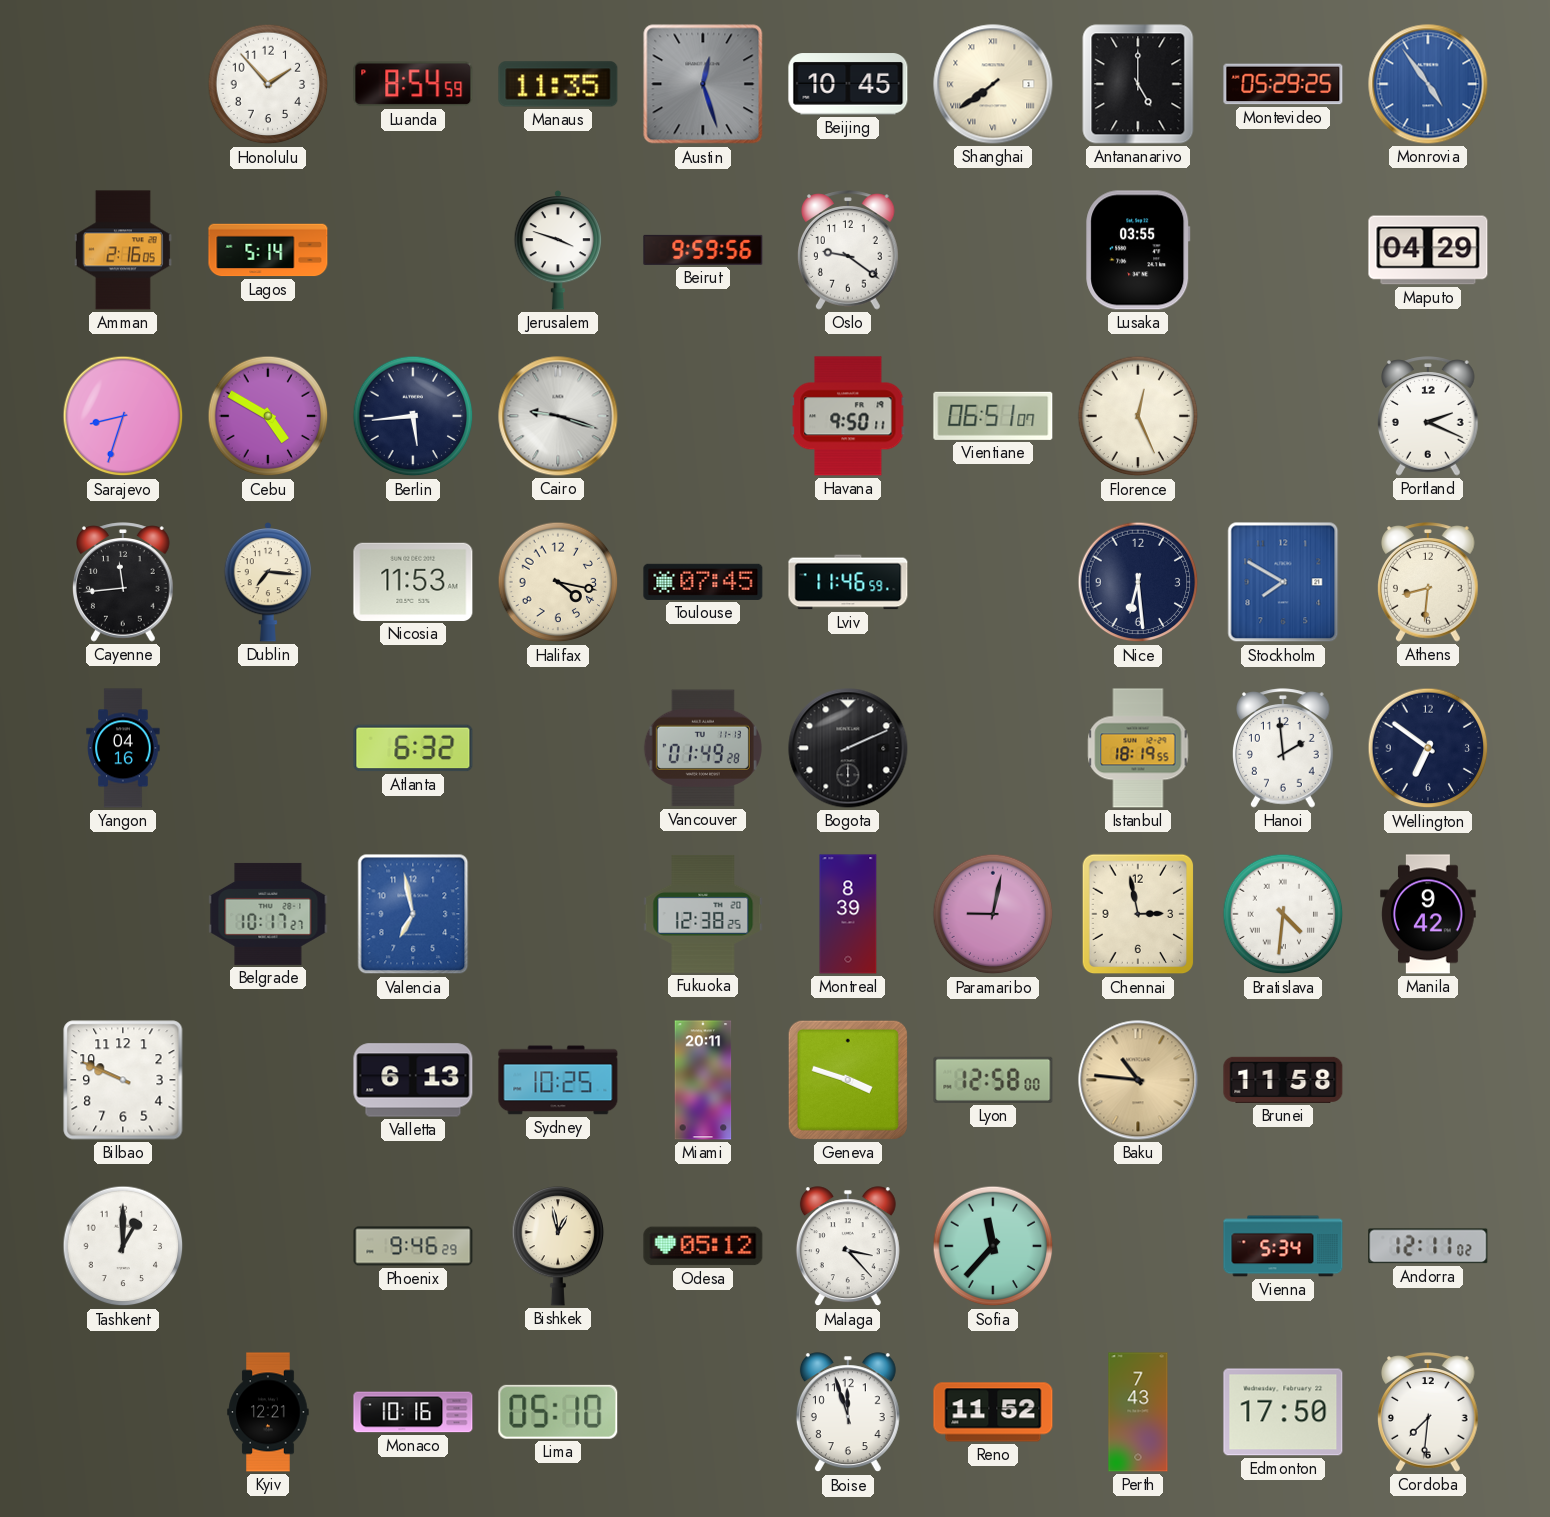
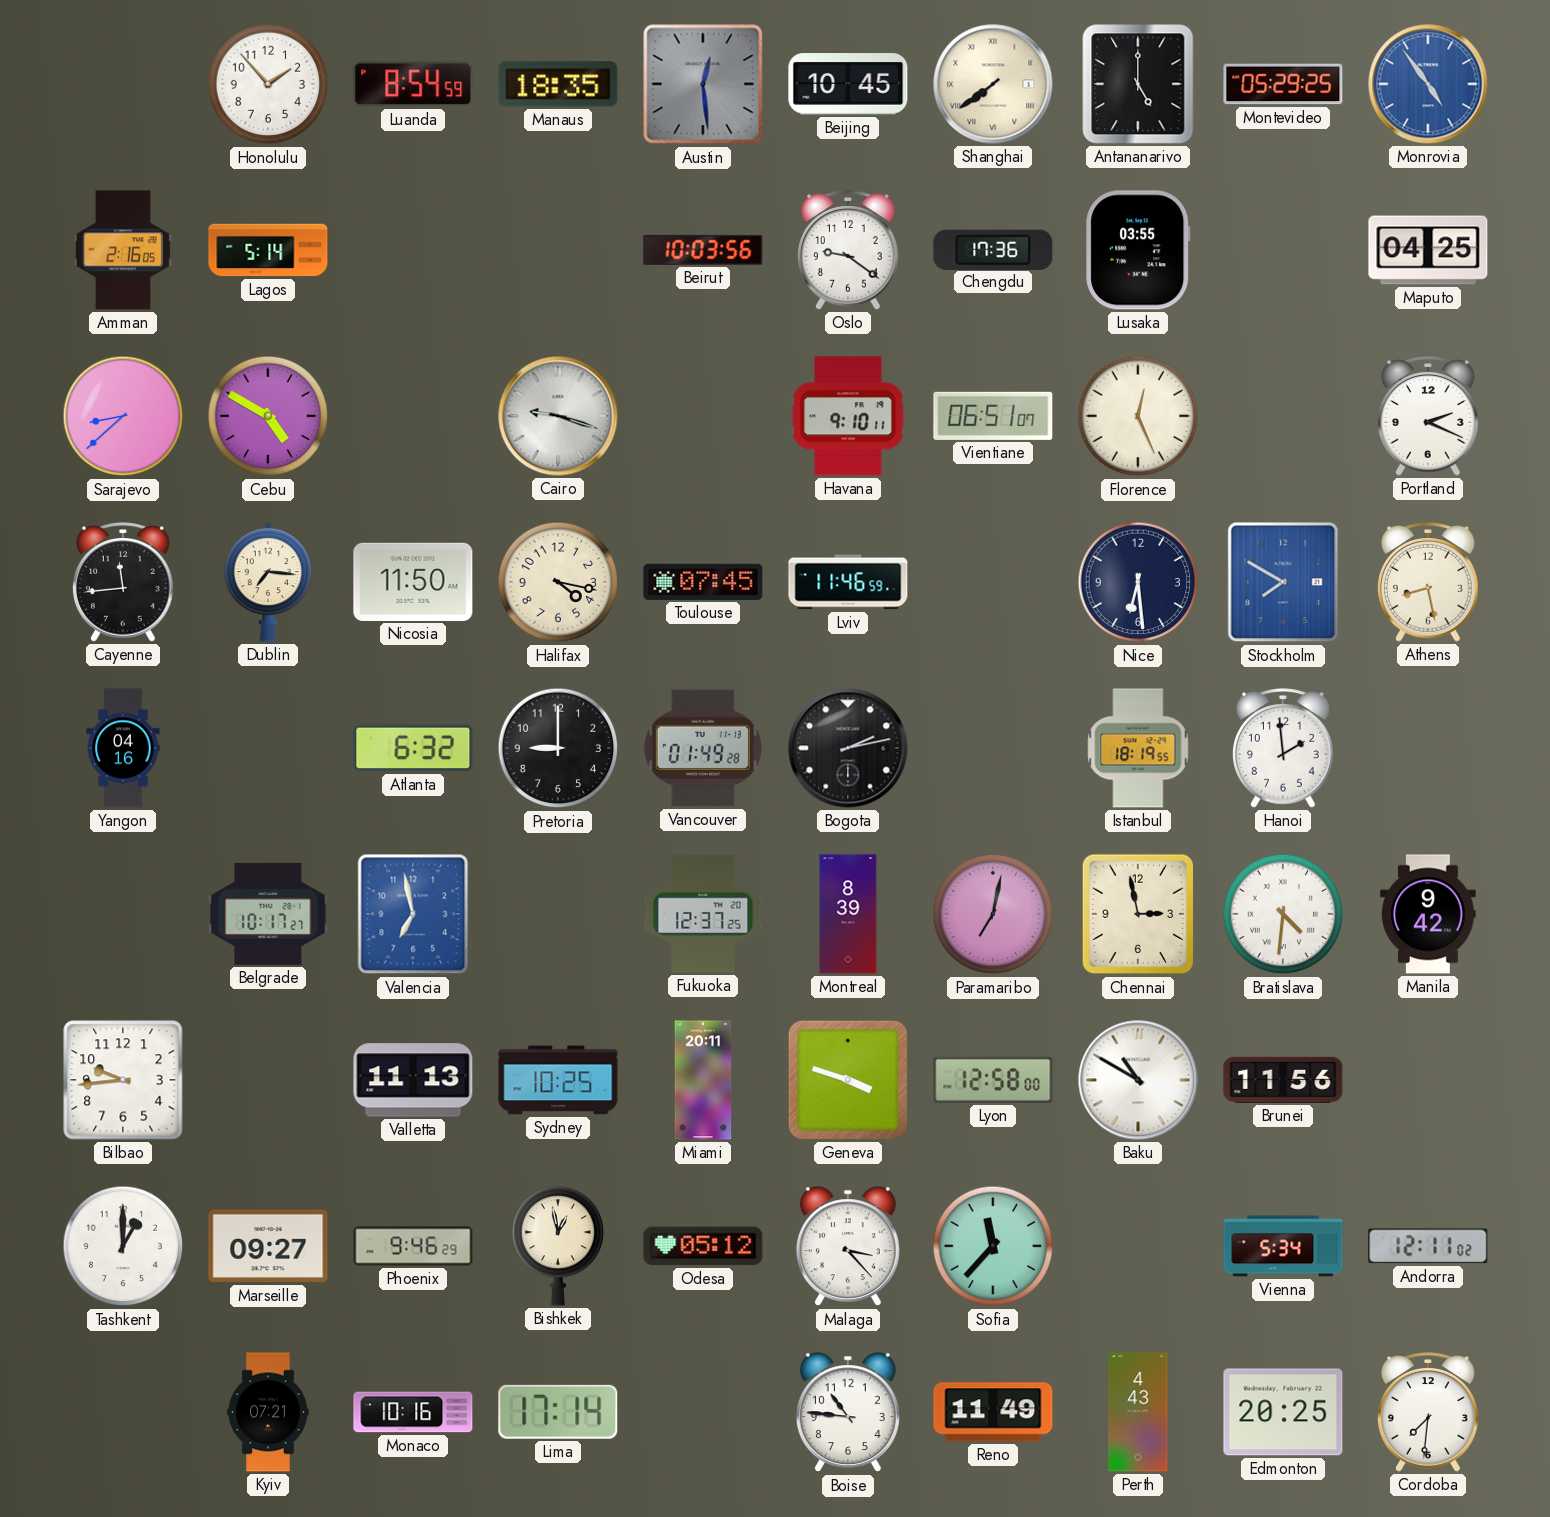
Manaus: 11:35 -> 18:35
Austin: 12:27 -> 12:29
Jerusalem: 3:48 -> none
Beirut: 9:59 -> 10:03
Chengdu: none -> 17:36
Maputo: 04:29 -> 04:25
Sarajevo: 8:33 -> 8:38
Berlin: 5:44 -> none
Havana: 9:50 -> 9:10
Nicosia: 11:53 -> 11:50
Athens: 8:31 -> 8:28
Pretoria: none -> 9:00
Bogota: 2:11 -> 2:13
Wellington: 6:51 -> none
Fukuoka: 12:38 -> 12:37
Paramaribo: 9:02 -> 7:02
Bilbao: 9:49 -> 9:44
Valletta: 6:13 -> 11:13
Baku: 10:46 -> 10:50
Baku dial: champagne -> white
Brunei: 11:58 -> 11:56
Marseille: none -> 09:27
Kyiv: 12:21 -> 07:21
Lima: 05:10 -> 17:14
Boise: 11:57 -> 10:46
Reno: 11:52 -> 11:49
Perth: 7:43 -> 4:43
Edmonton: 17:50 -> 20:25
